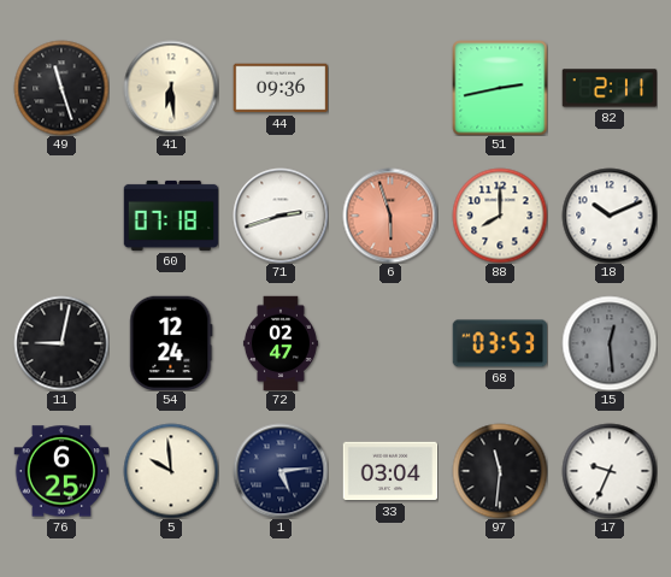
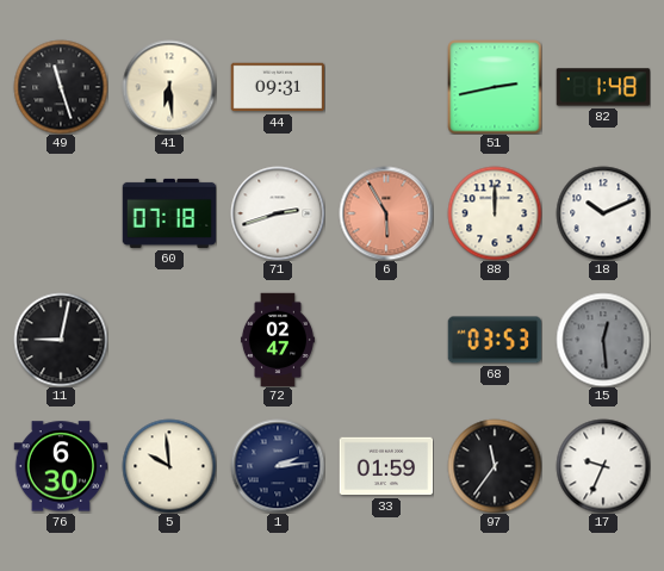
44: 09:36 -> 09:31
82: 2:11 -> 1:48
6: 5:57 -> 5:55
88: 8:00 -> 12:00
54: 12:24 -> none
76: 6:25 -> 6:30
1: 5:14 -> 2:14
33: 03:04 -> 01:59
97: 11:31 -> 11:36
